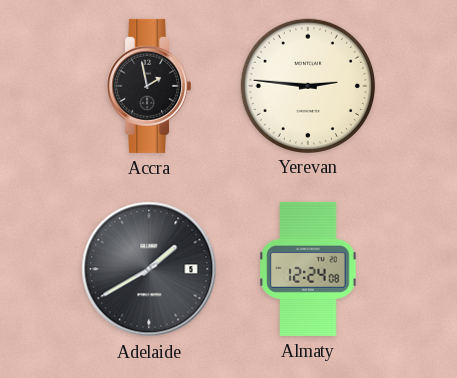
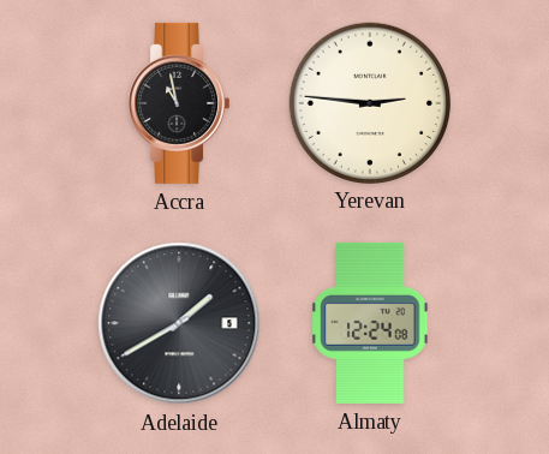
Accra: 1:58 -> 10:58
